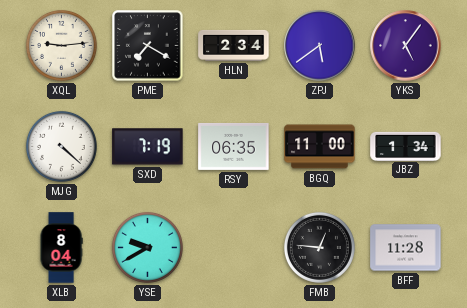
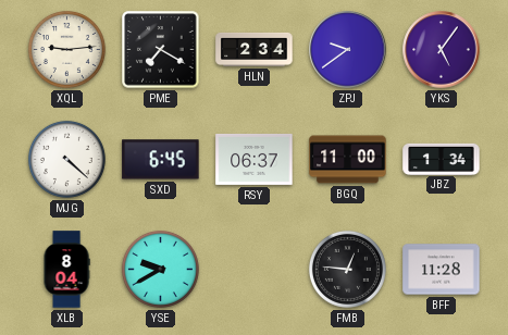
ZPJ: 5:39 -> 9:39
SXD: 7:19 -> 6:45
RSY: 06:35 -> 06:37
